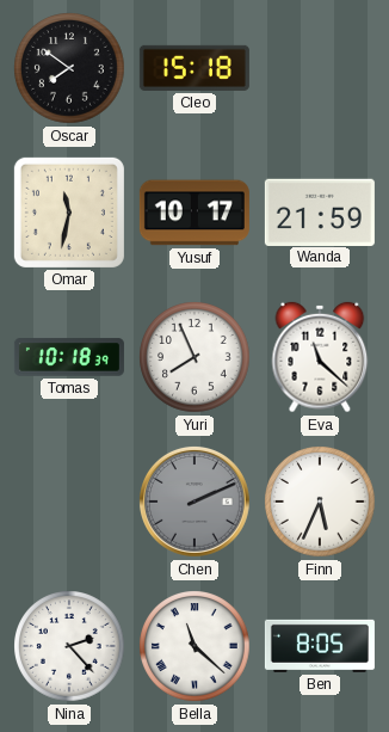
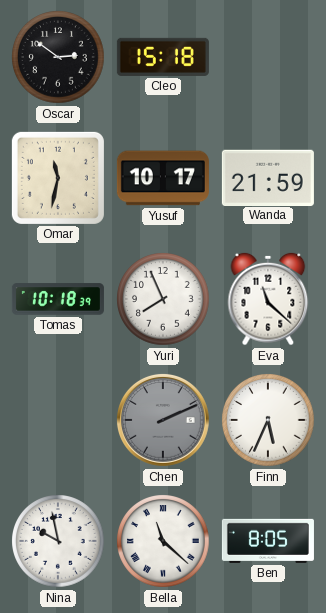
Oscar: 7:51 -> 2:51
Nina: 2:23 -> 9:58
